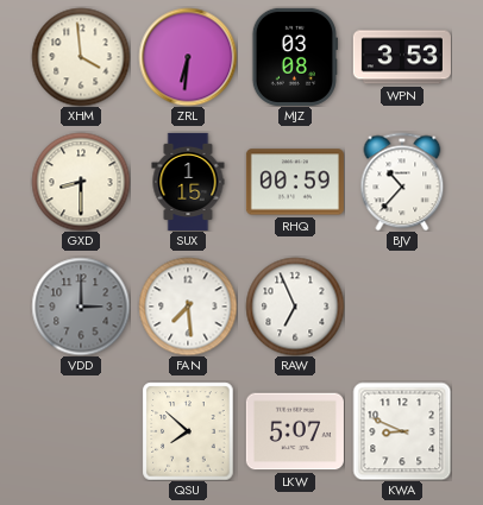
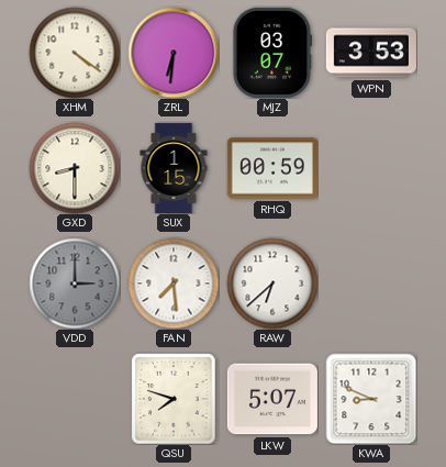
XHM: 3:59 -> 4:21
MJZ: 03:08 -> 03:07
BJV: 10:37 -> none
RAW: 6:56 -> 6:38
QSU: 7:52 -> 7:48
